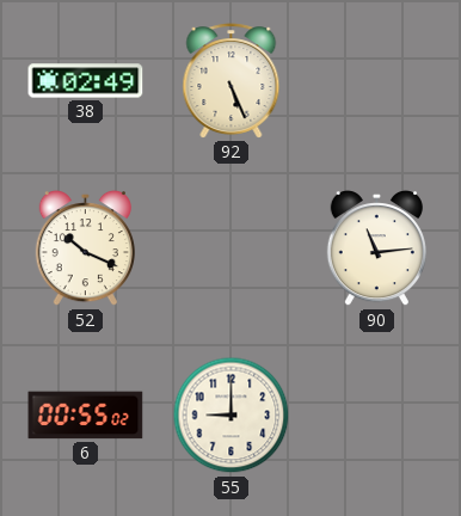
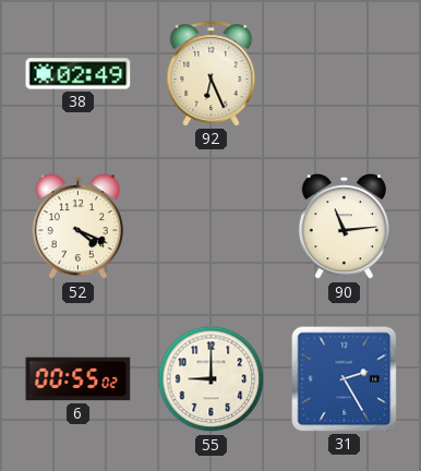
92: 5:26 -> 6:26
52: 10:19 -> 4:19
31: none -> 2:25
